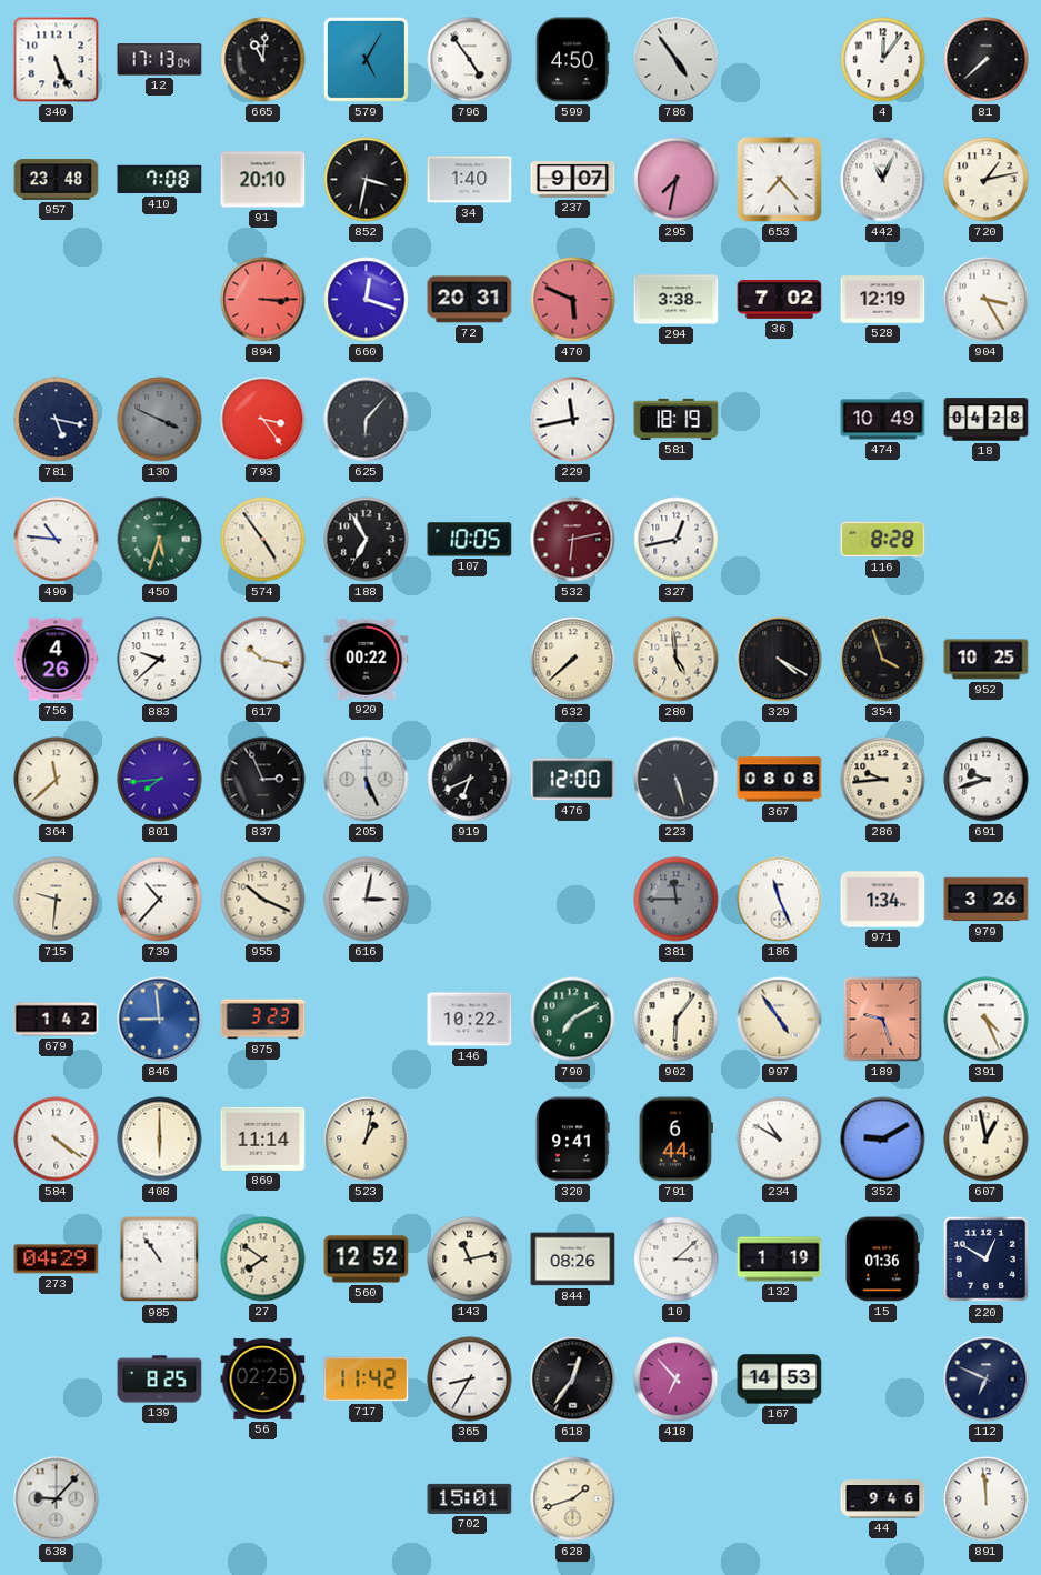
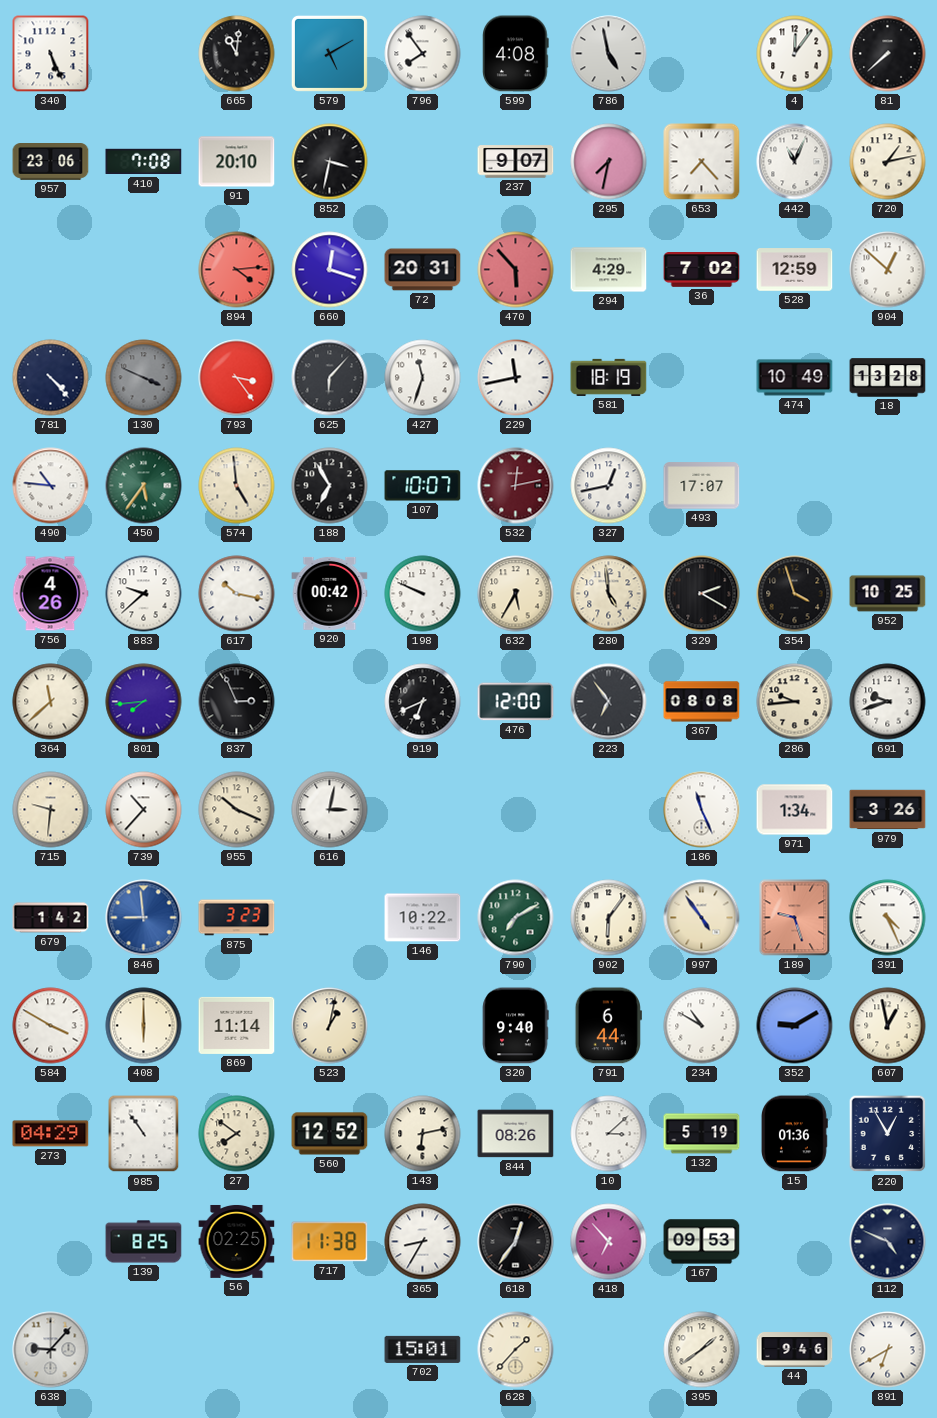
12: 17:13 -> none
579: 5:05 -> 5:10
796: 4:54 -> 7:54
599: 4:50 -> 4:08
786: 4:54 -> 4:58
957: 23:48 -> 23:06
34: 1:40 -> none
894: 3:15 -> 4:14
470: 5:49 -> 5:53
294: 3:38 -> 4:29
528: 12:19 -> 12:59
904: 3:25 -> 12:52
781: 5:17 -> 4:23
427: none -> 11:33
18: 04:28 -> 13:28
450: 5:33 -> 5:36
574: 4:54 -> 4:59
107: 10:05 -> 10:07
532: 6:13 -> 12:13
493: none -> 17:07
116: 8:28 -> none
920: 00:22 -> 00:42
198: none -> 9:49
632: 7:38 -> 5:35
329: 4:20 -> 2:20
205: 5:26 -> none
223: 5:27 -> 6:54
381: 11:45 -> none
584: 4:21 -> 3:50
320: 9:41 -> 9:40
143: 11:13 -> 6:13
132: 1:19 -> 5:19
220: 12:50 -> 12:55
717: 11:42 -> 11:38
167: 14:53 -> 09:53
112: 6:49 -> 4:49
628: 1:42 -> 1:37
395: none -> 1:39
891: 11:59 -> 6:40
